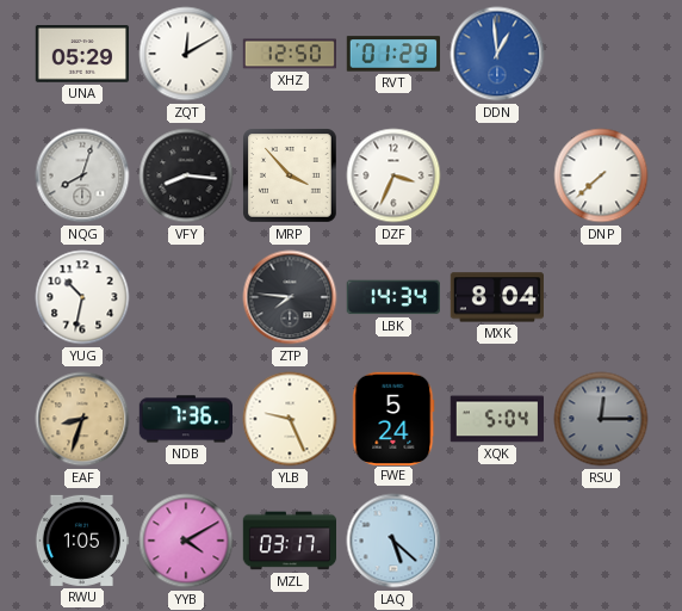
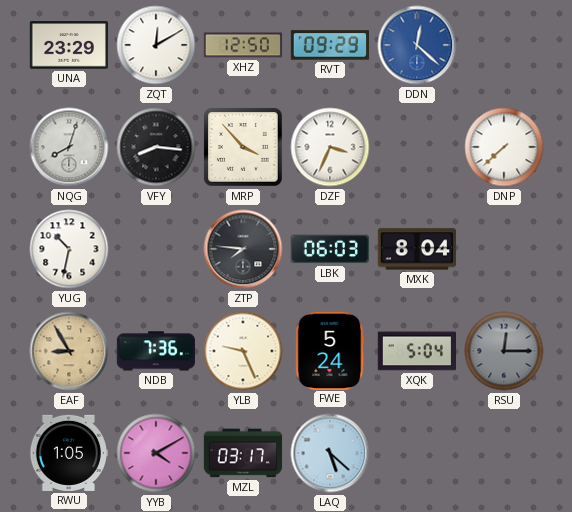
UNA: 05:29 -> 23:29
RVT: 01:29 -> 09:29
DDN: 12:59 -> 12:22
LBK: 14:34 -> 06:03
EAF: 8:33 -> 8:55
